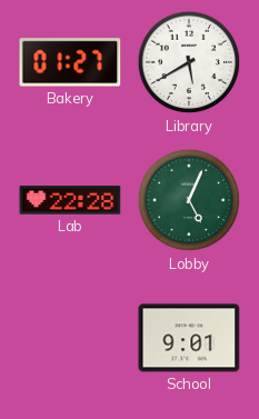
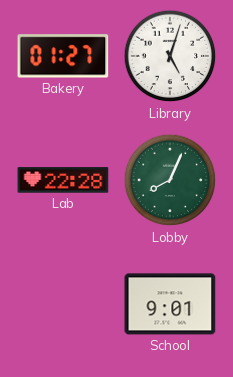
Library: 5:40 -> 5:03
Lobby: 5:04 -> 8:04
